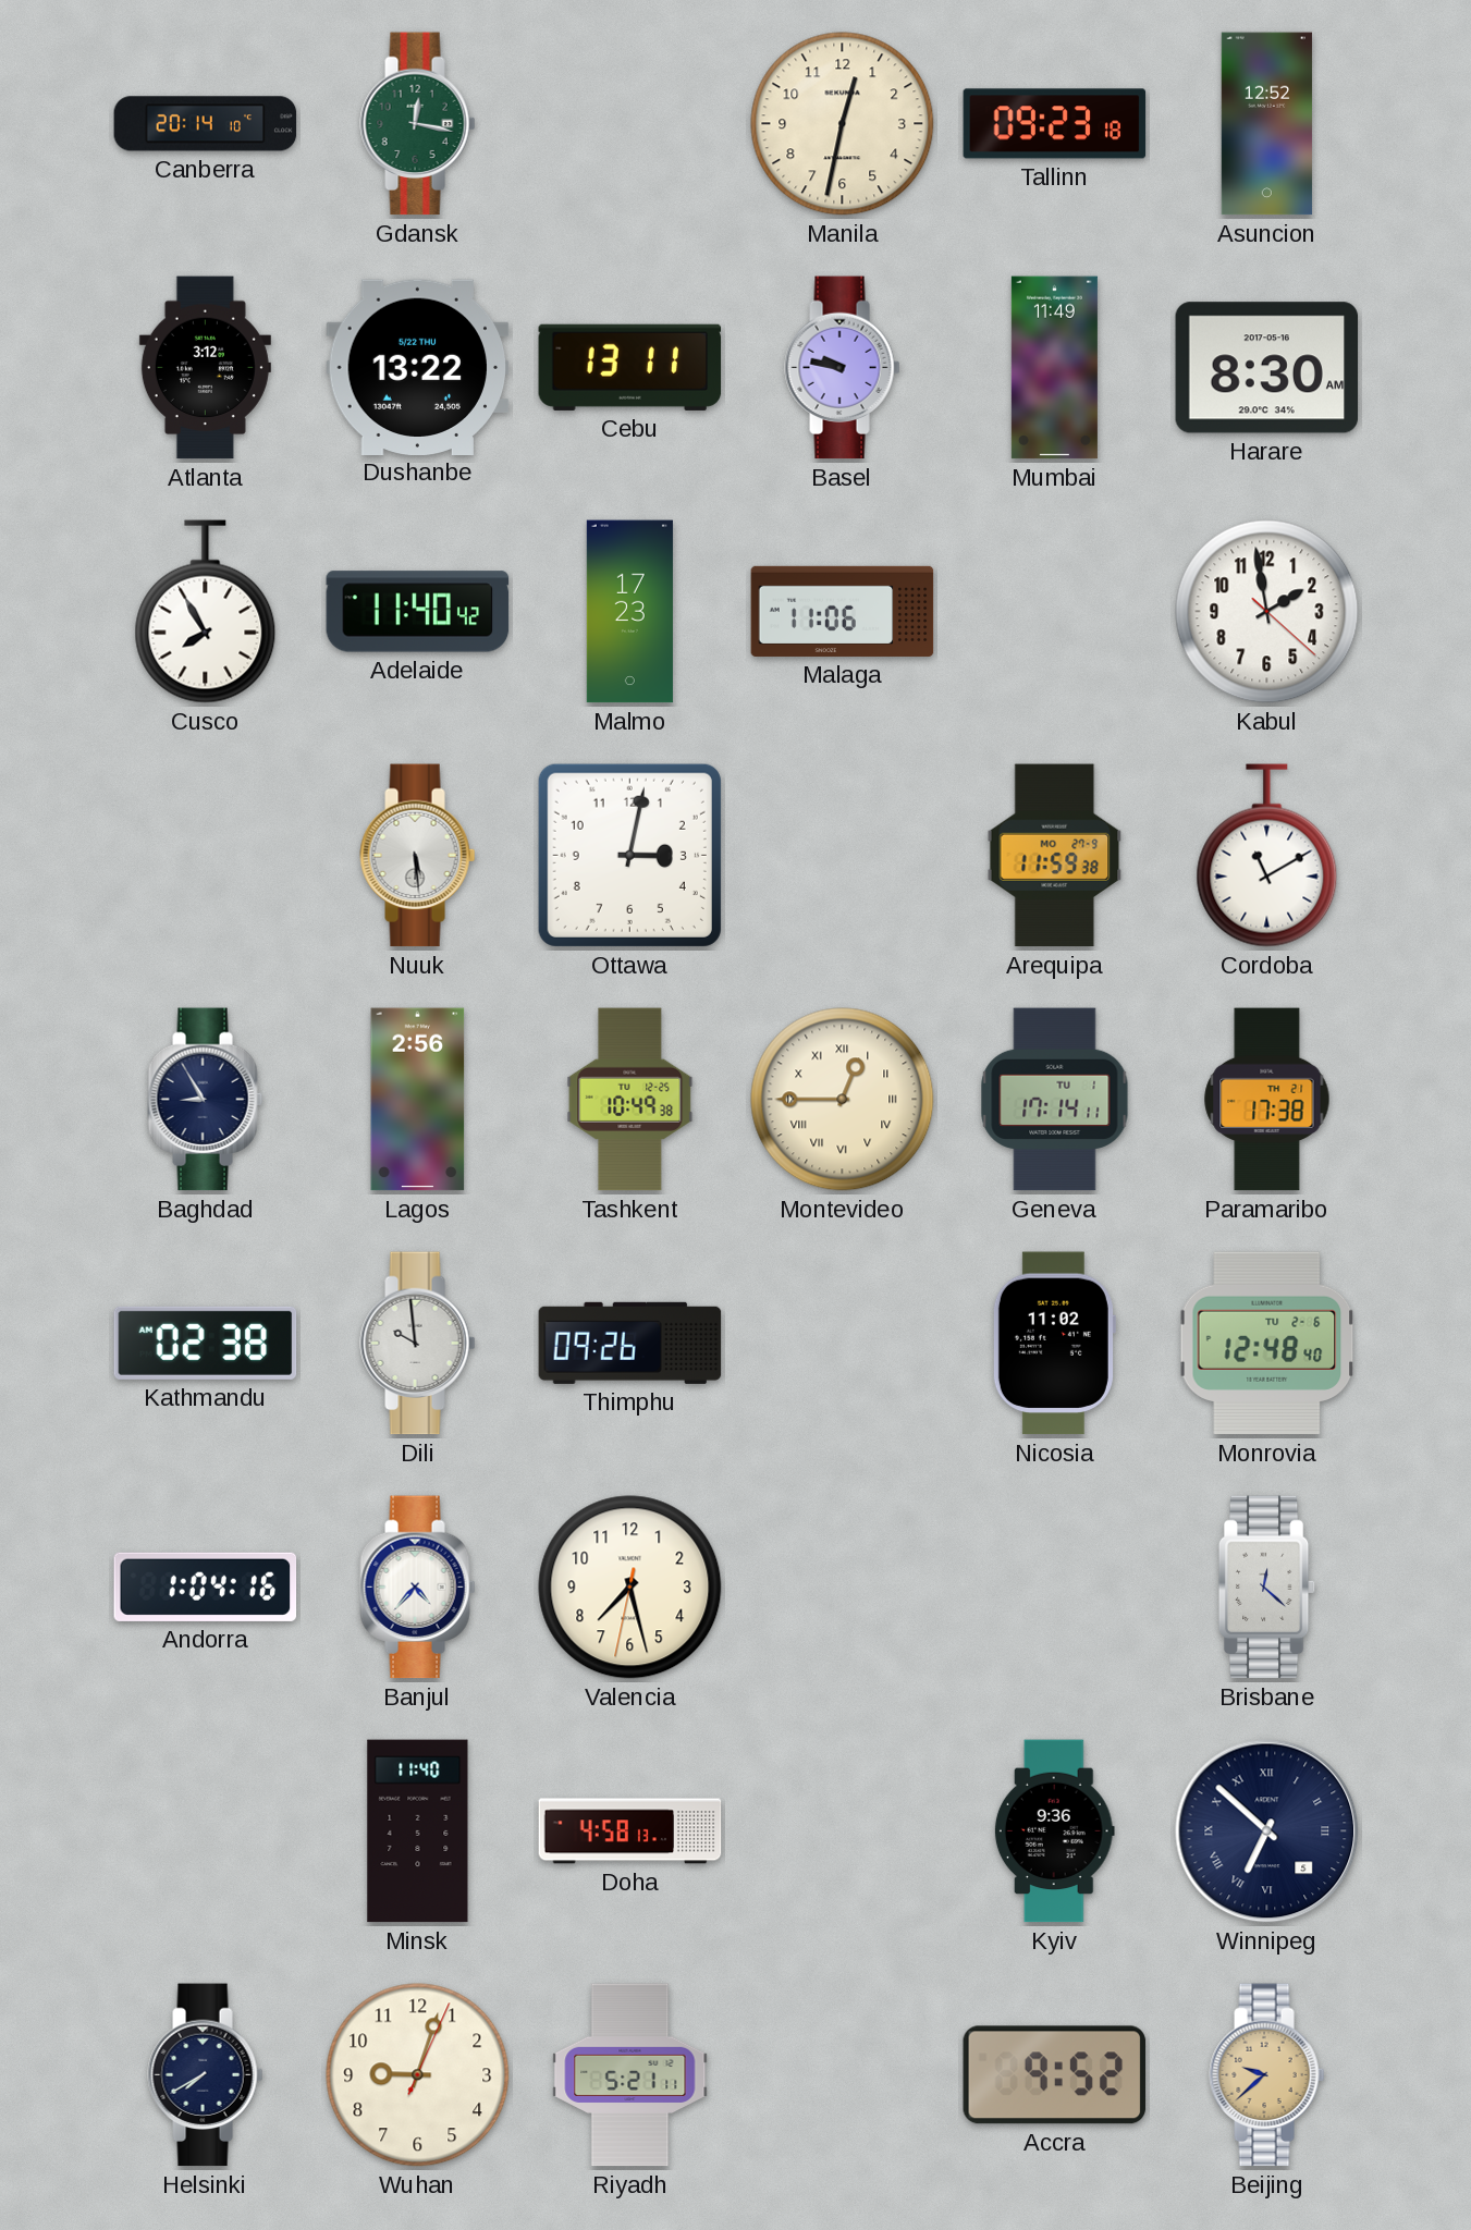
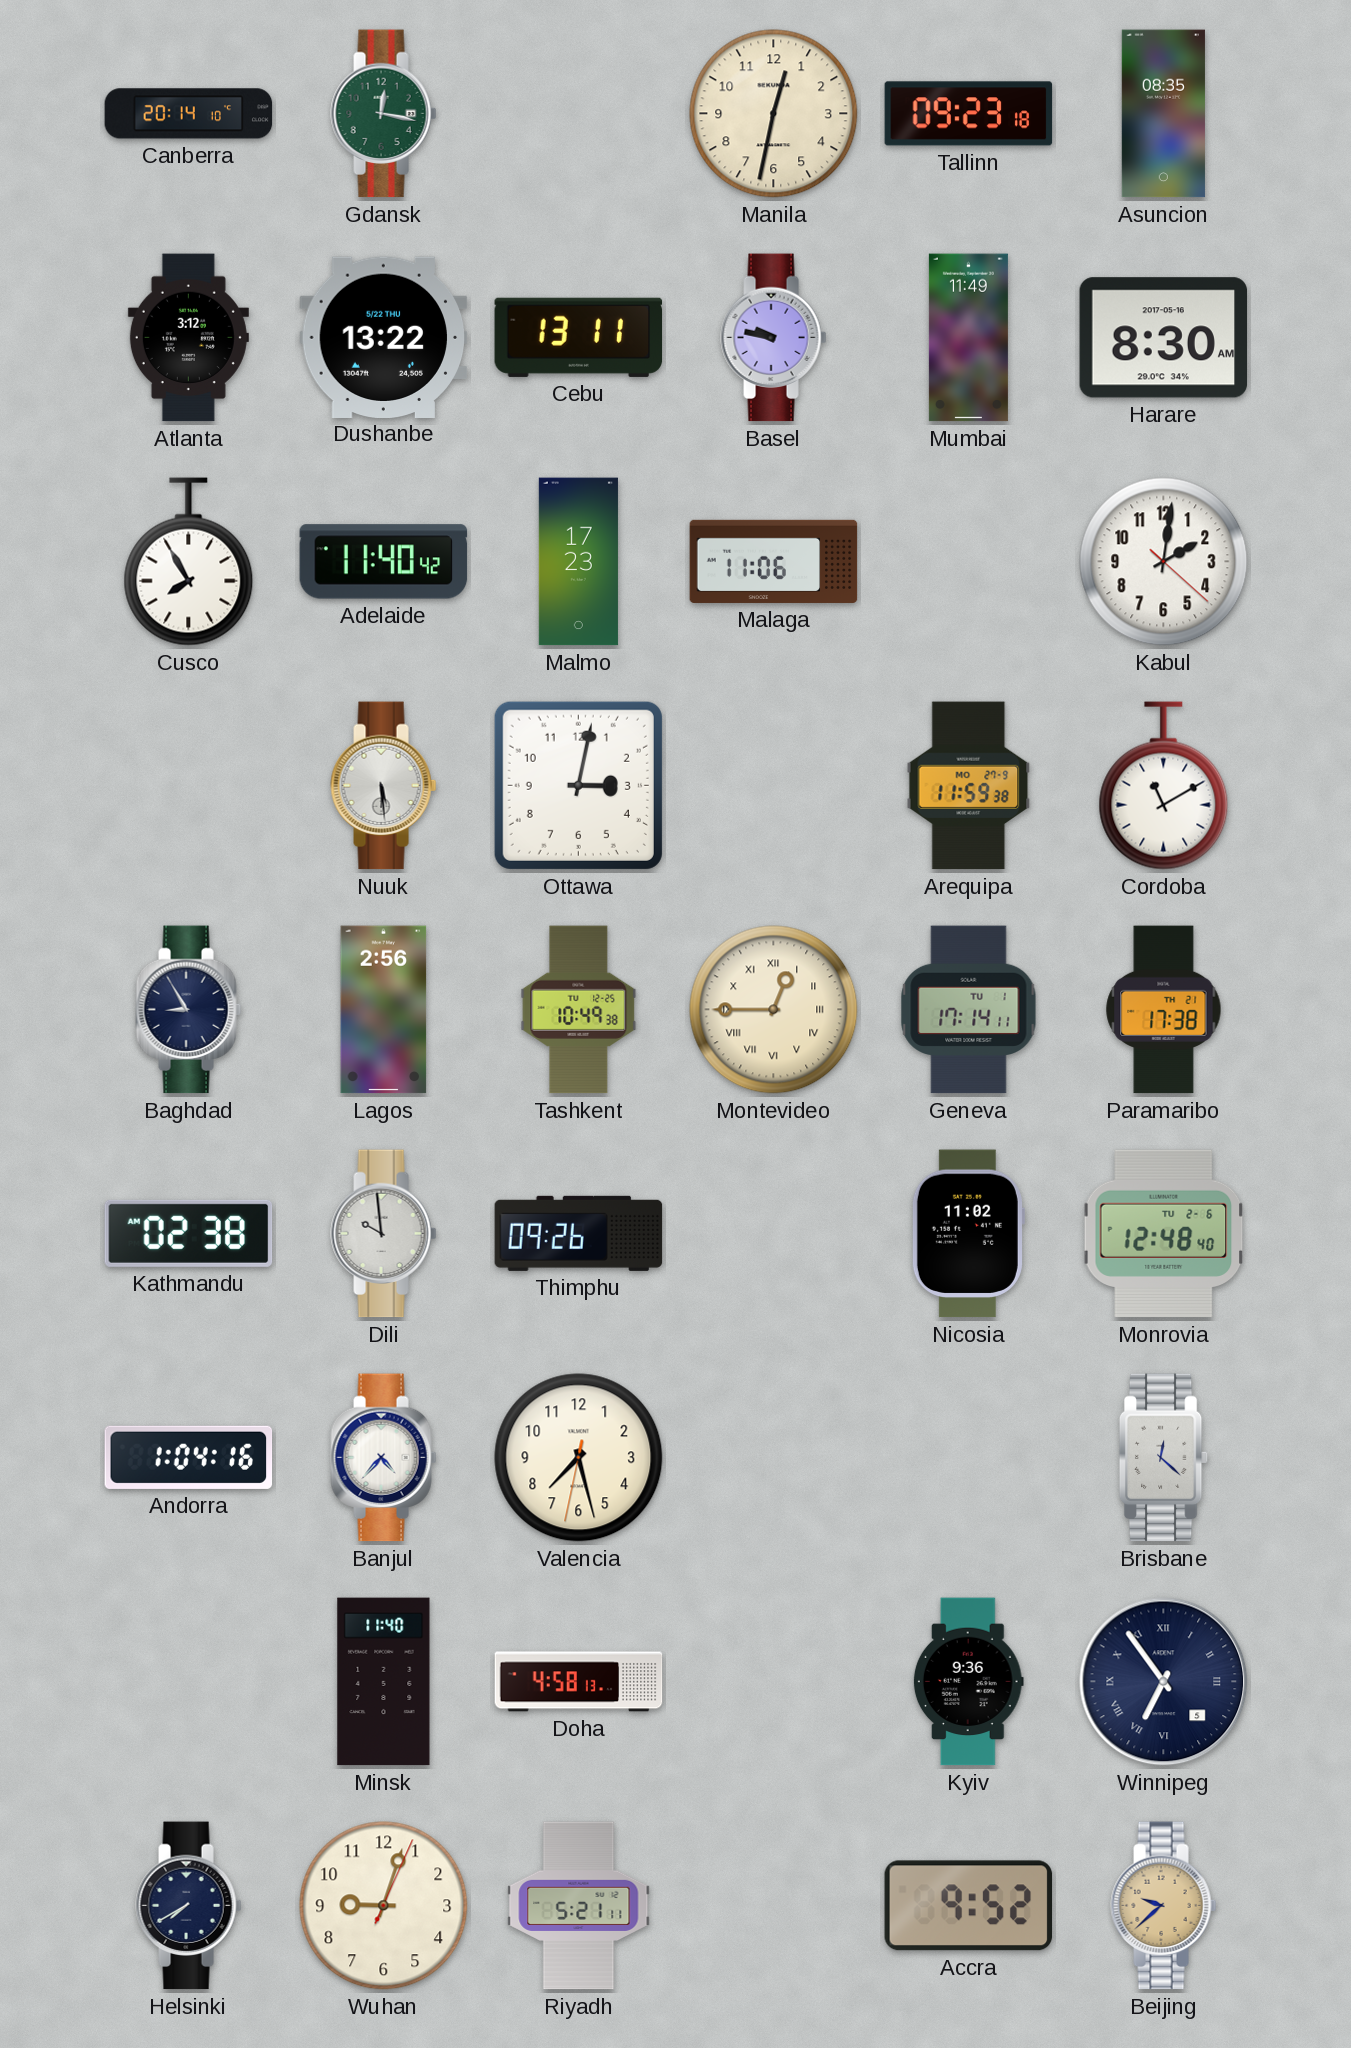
Asuncion: 12:52 -> 08:35
Kabul: 1:58 -> 2:01
Winnipeg: 6:52 -> 6:54
